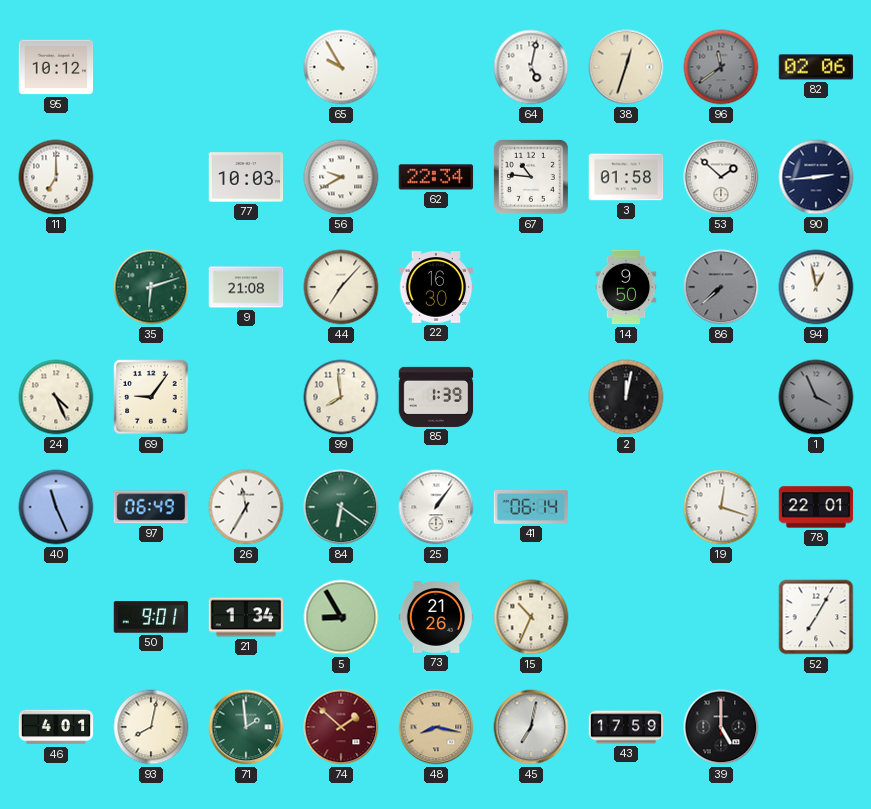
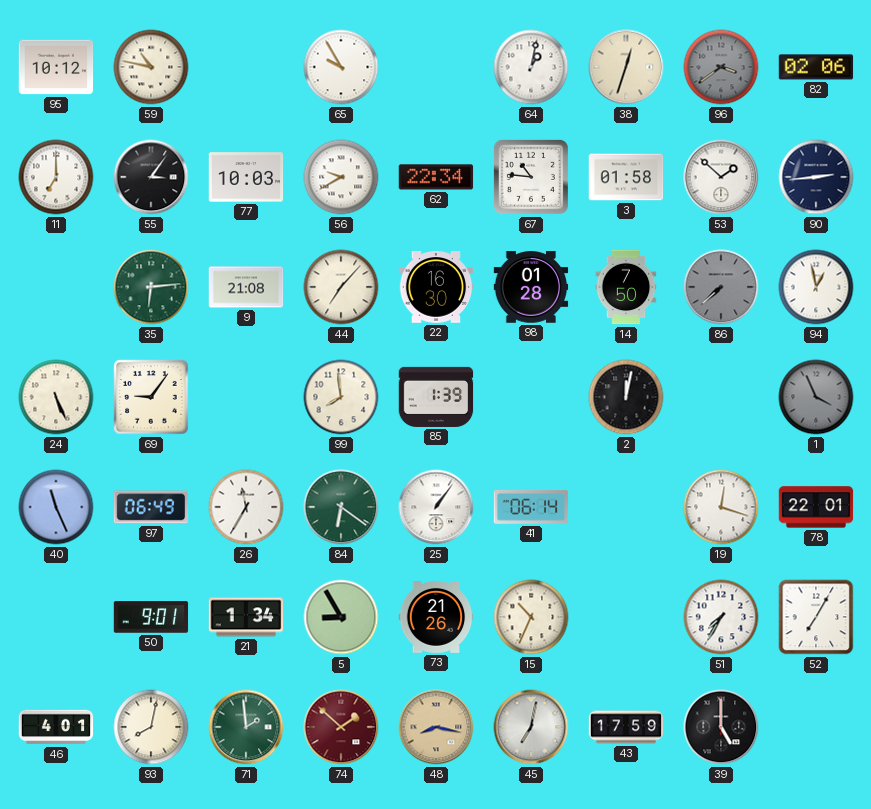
59: none -> 10:47
64: 5:02 -> 1:02
96: 11:39 -> 3:39
55: none -> 3:06
35: 6:12 -> 6:14
98: none -> 01:28
14: 9:50 -> 7:50
24: 4:26 -> 5:26
51: none -> 7:35
